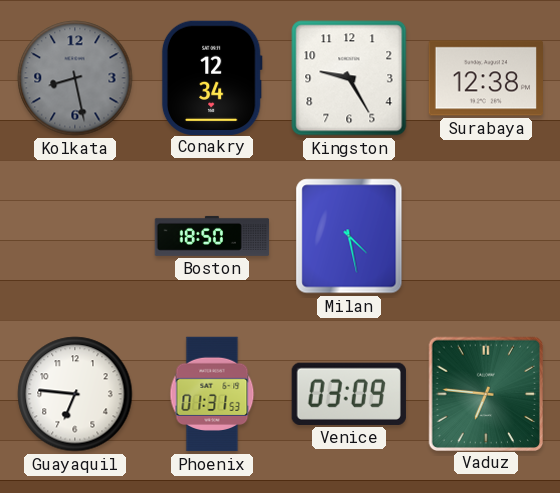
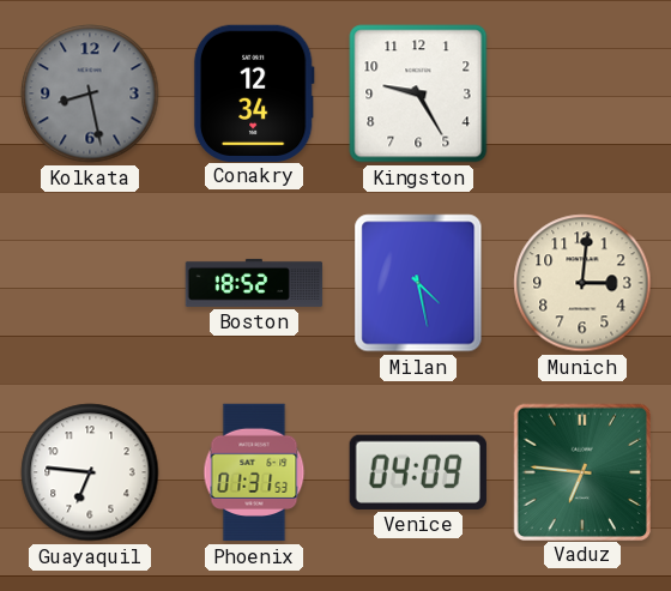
Surabaya: 12:38 -> none
Boston: 18:50 -> 18:52
Munich: none -> 3:01
Venice: 03:09 -> 04:09
